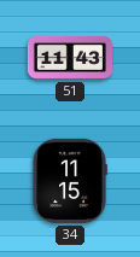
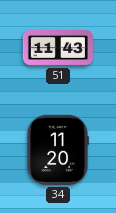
34: 11:15 -> 11:20
